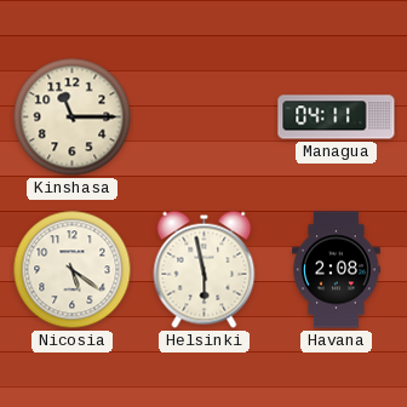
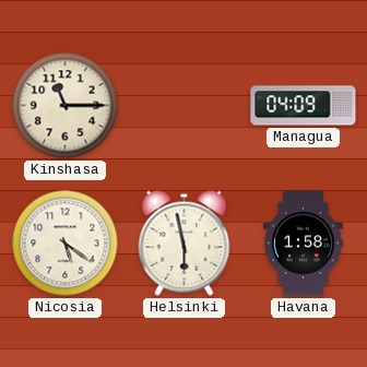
Managua: 04:11 -> 04:09
Havana: 2:08 -> 1:58
